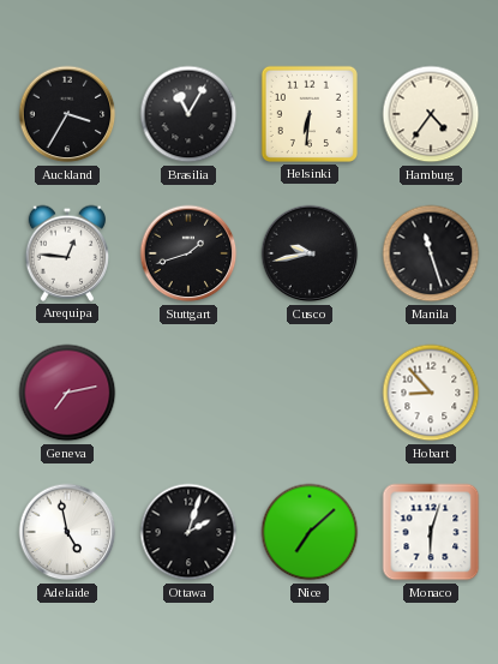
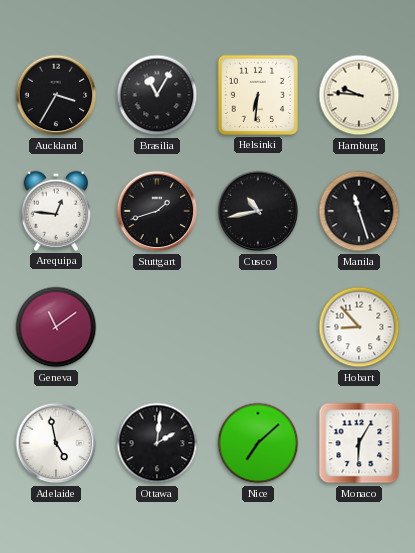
Hamburg: 4:36 -> 9:46
Cusco: 9:43 -> 10:43
Geneva: 7:13 -> 11:09
Ottawa: 2:03 -> 2:01
Monaco: 6:03 -> 6:05
